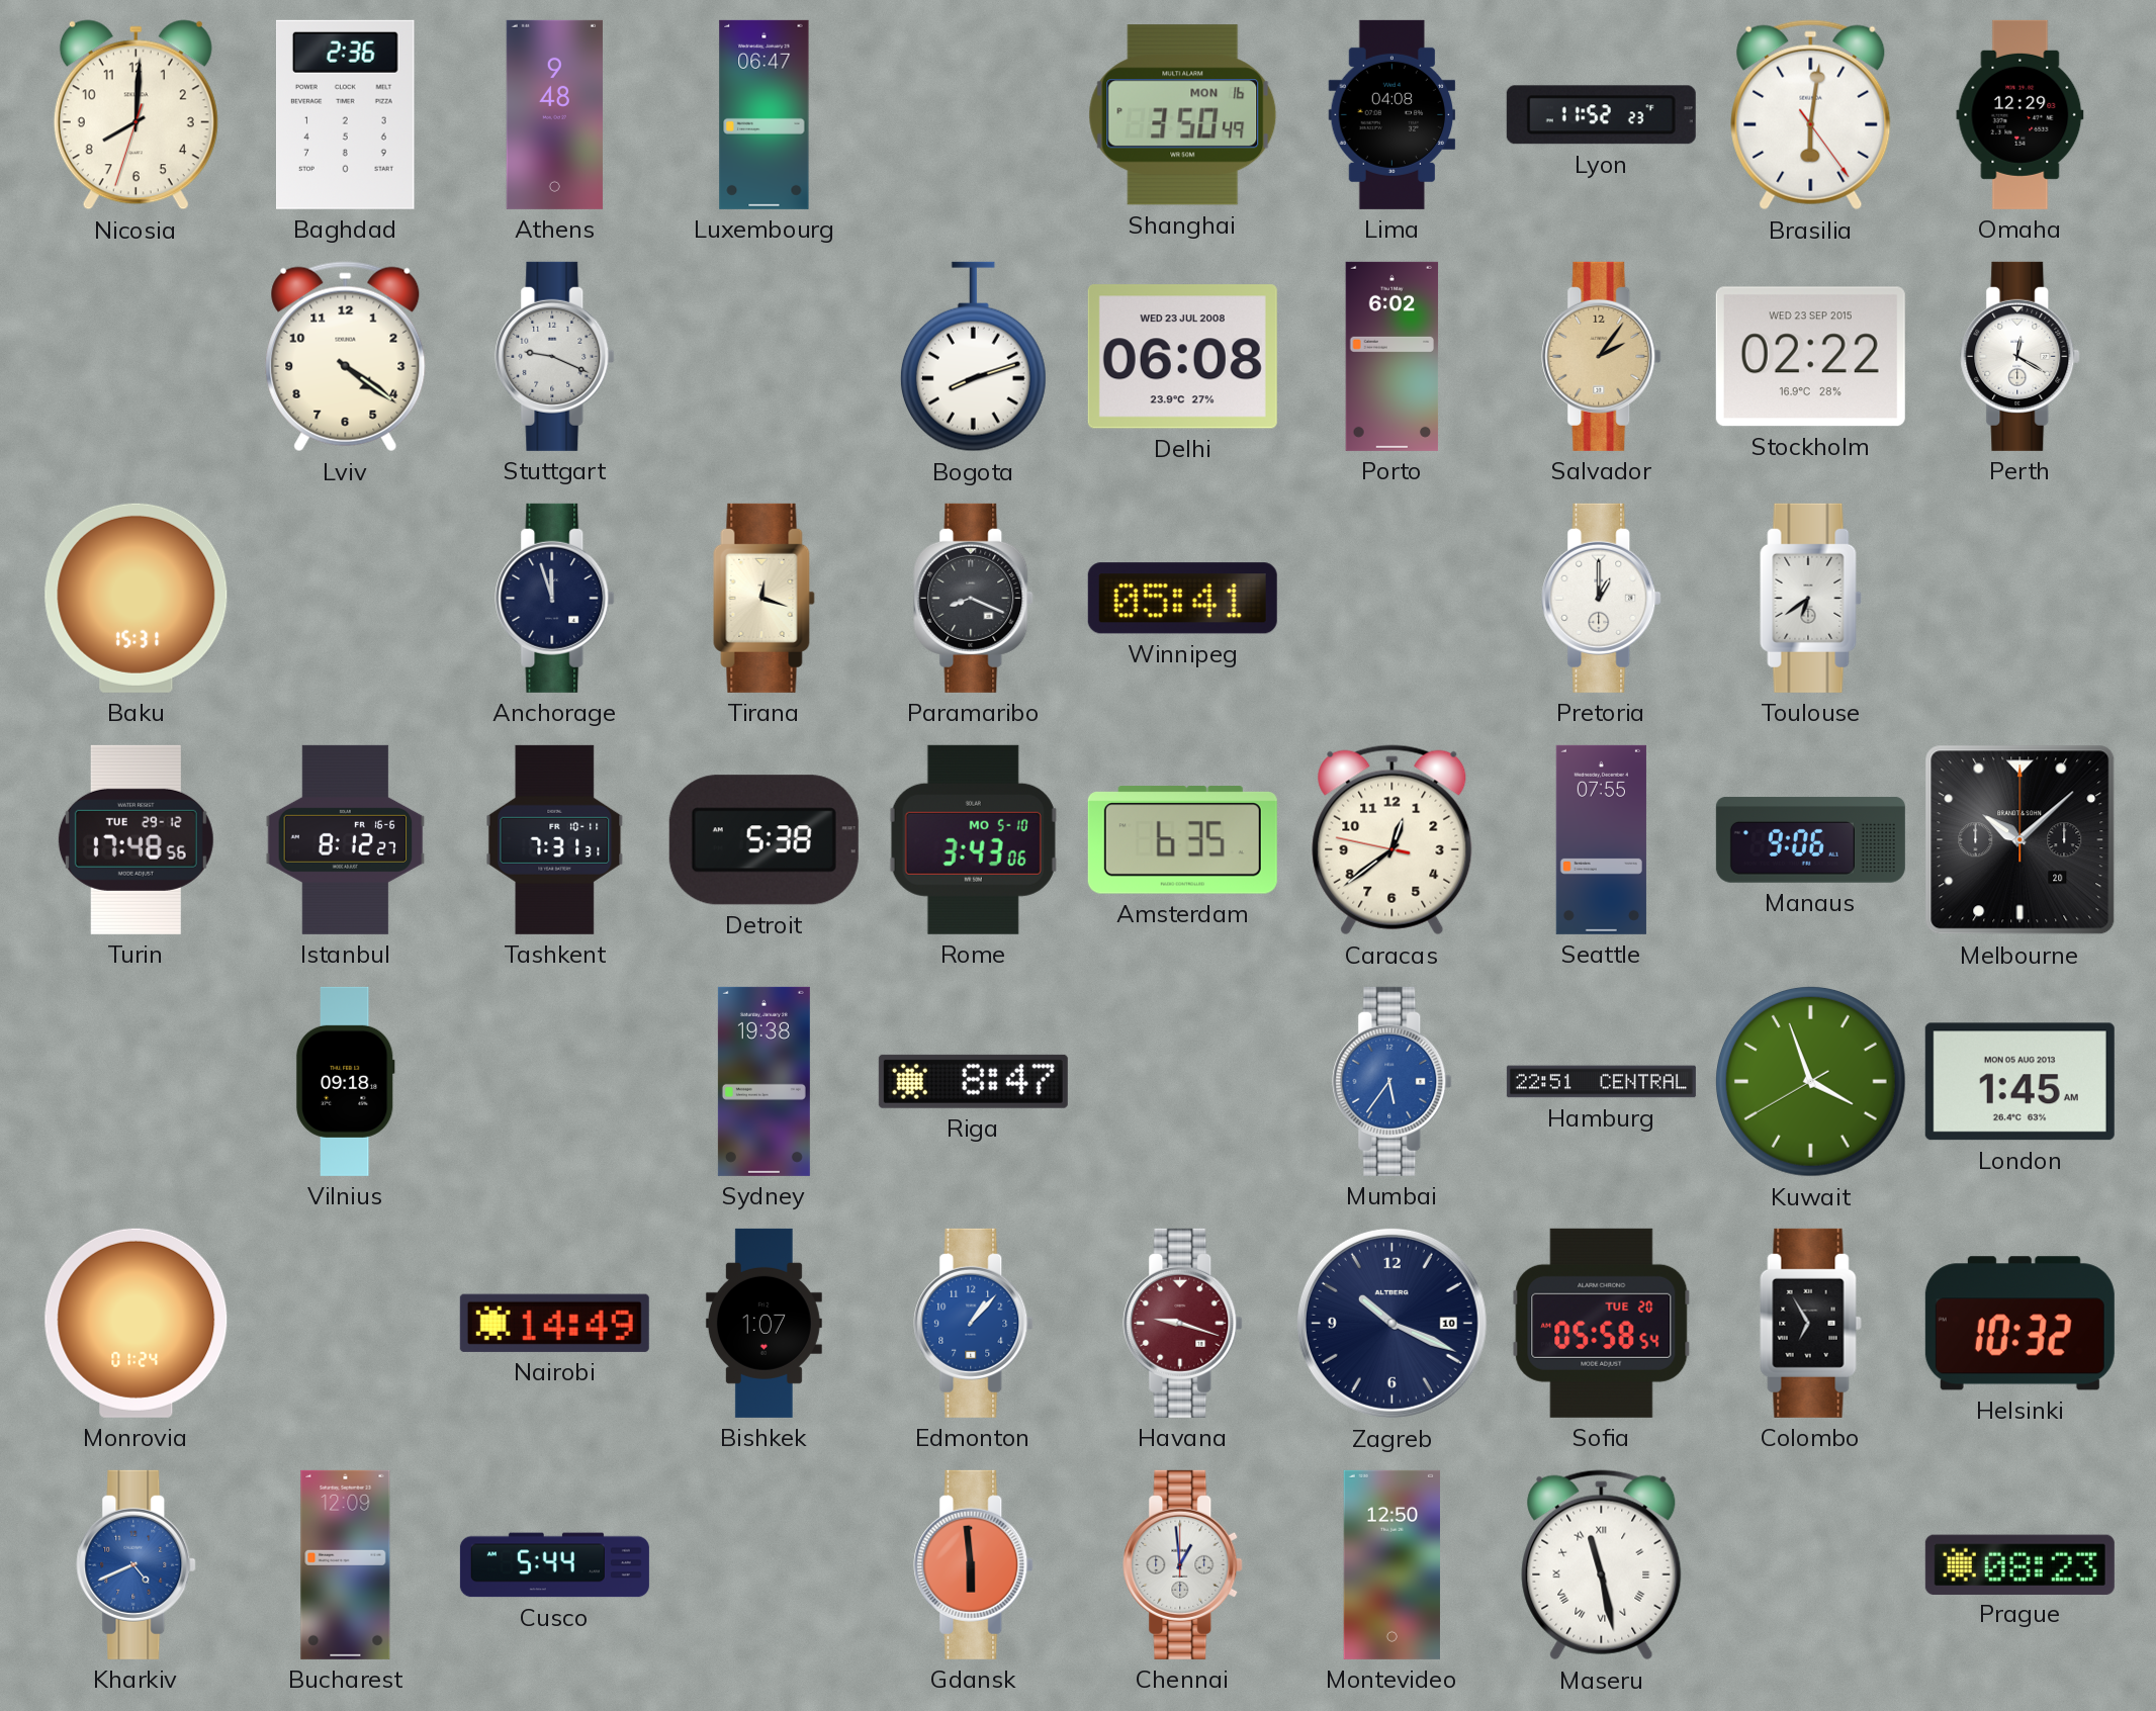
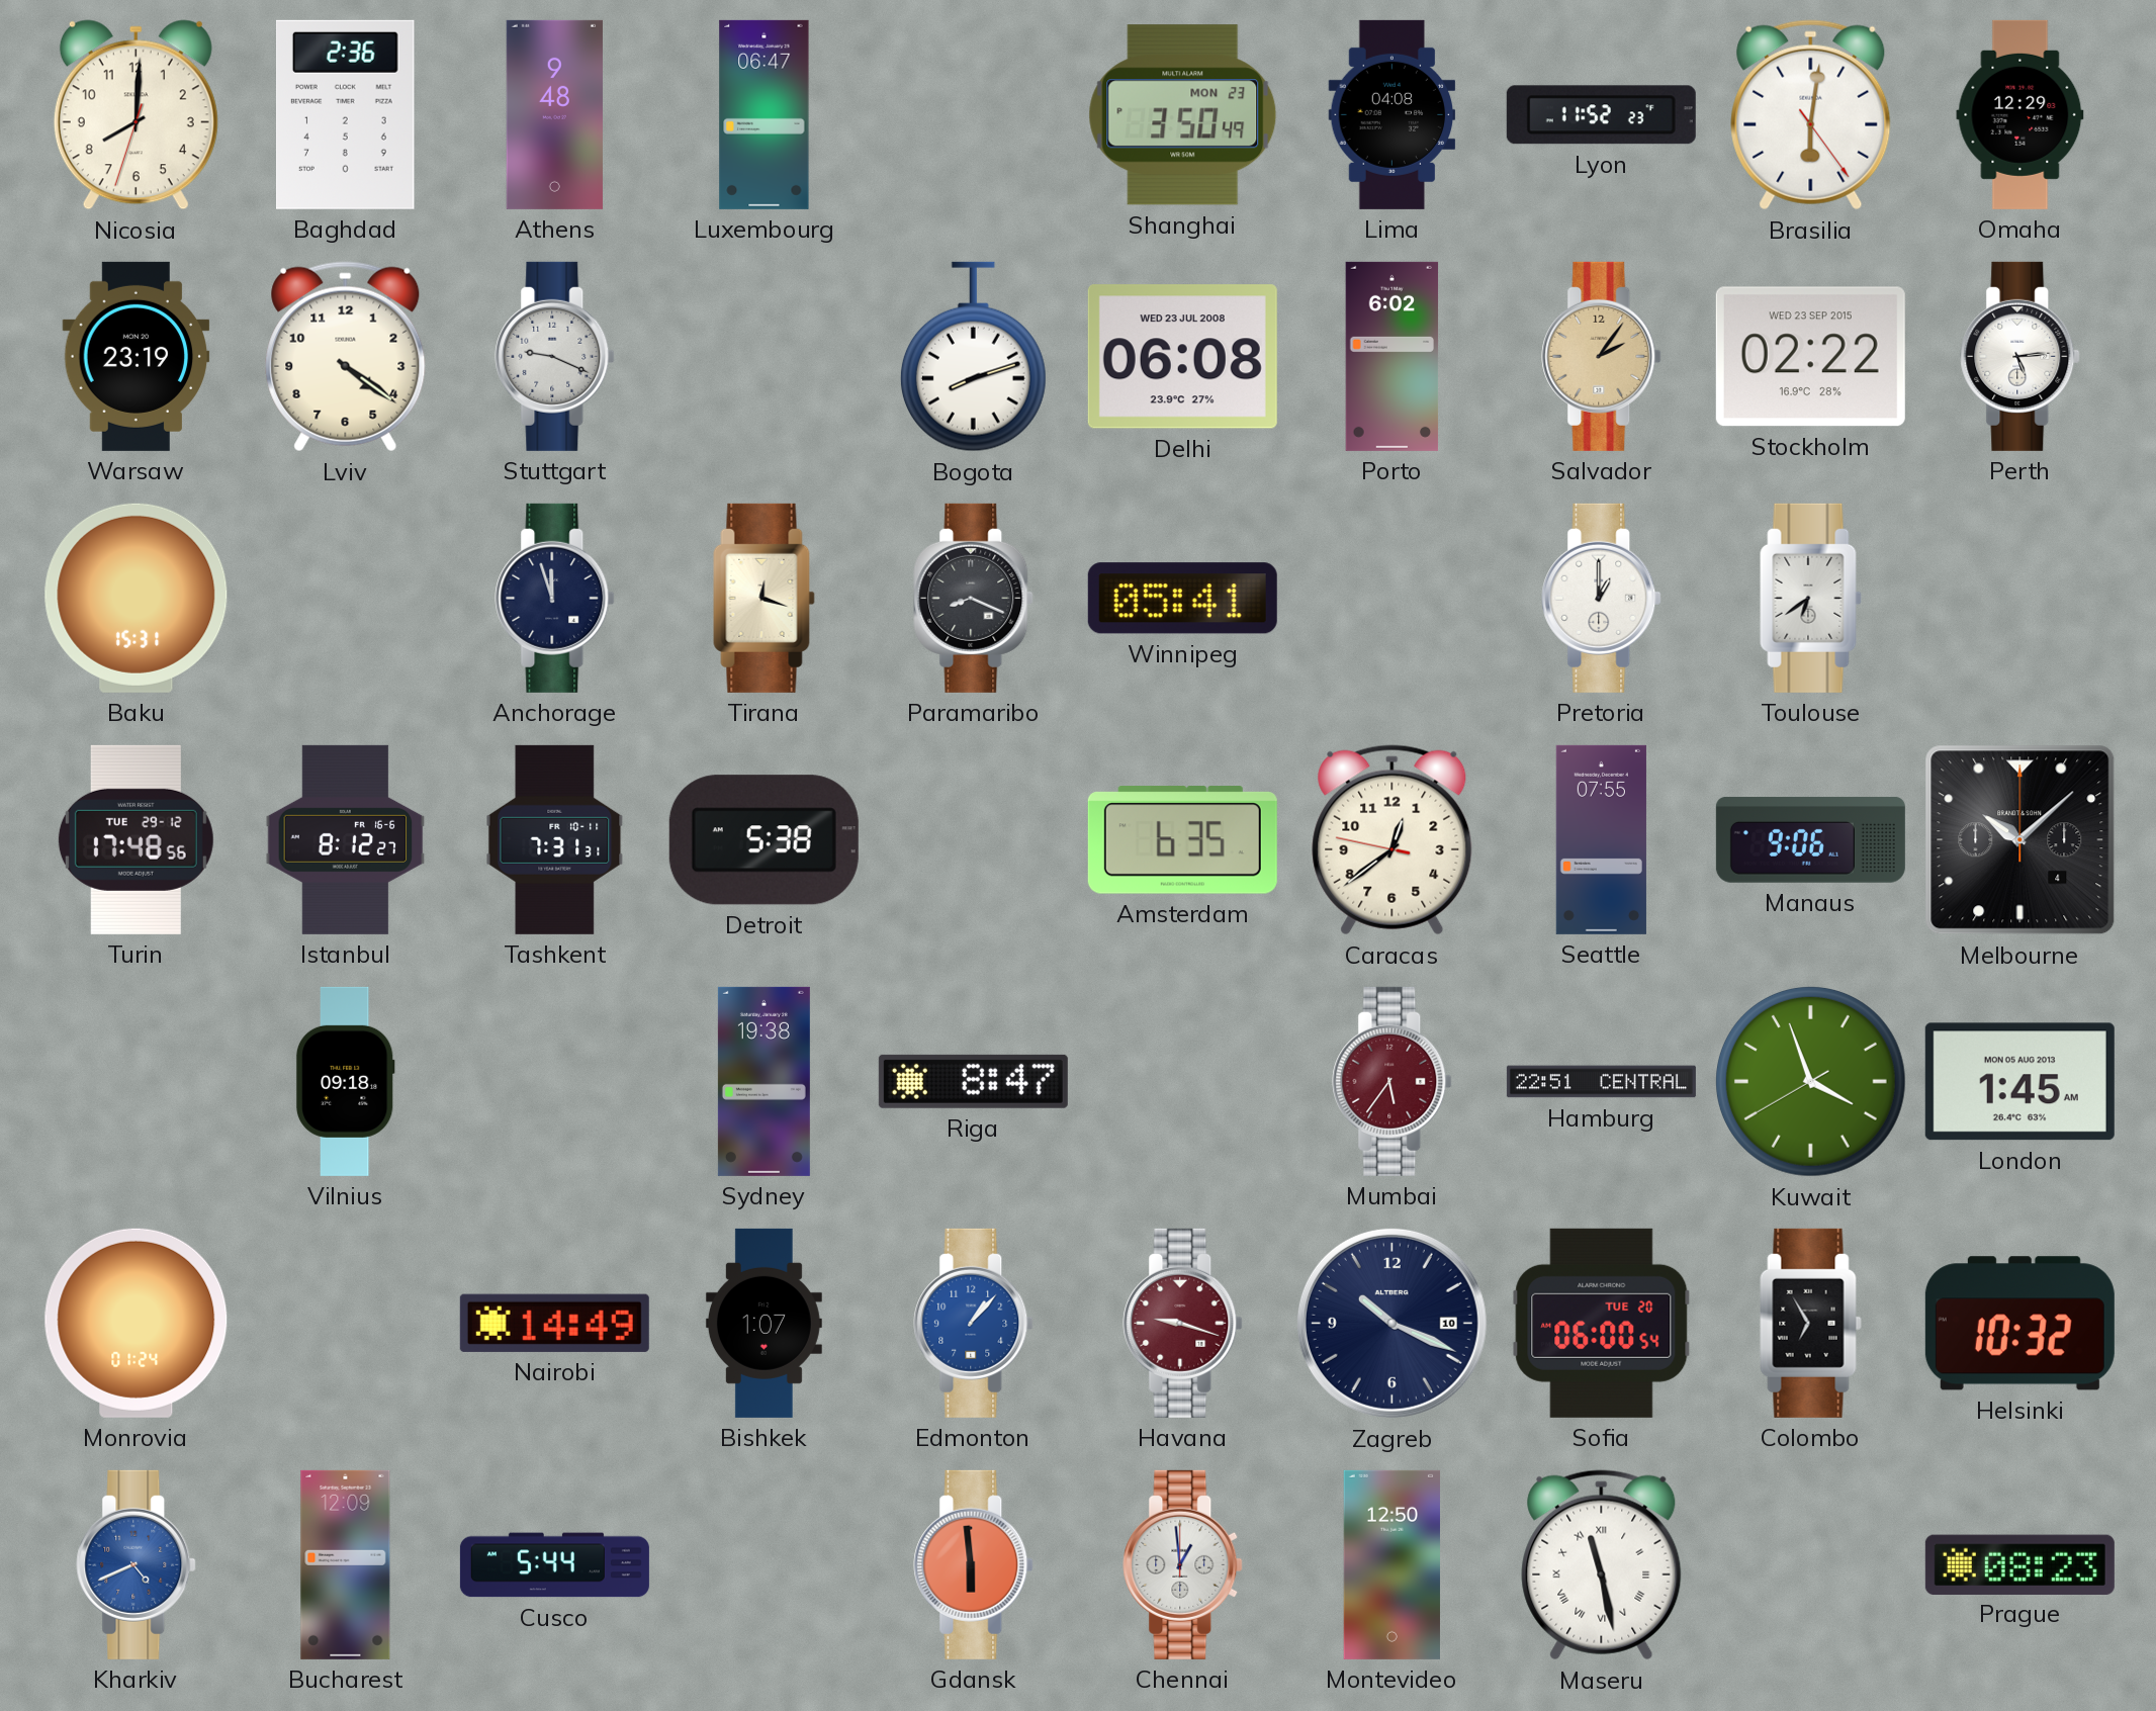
Shanghai date: MON 16 -> MON 23
Warsaw: none -> 23:19
Perth: 12:20 -> 5:14
Rome: 3:43 -> none
Melbourne date: 20 -> 4
Mumbai dial: blue -> burgundy
Sofia: 05:58 -> 06:00
